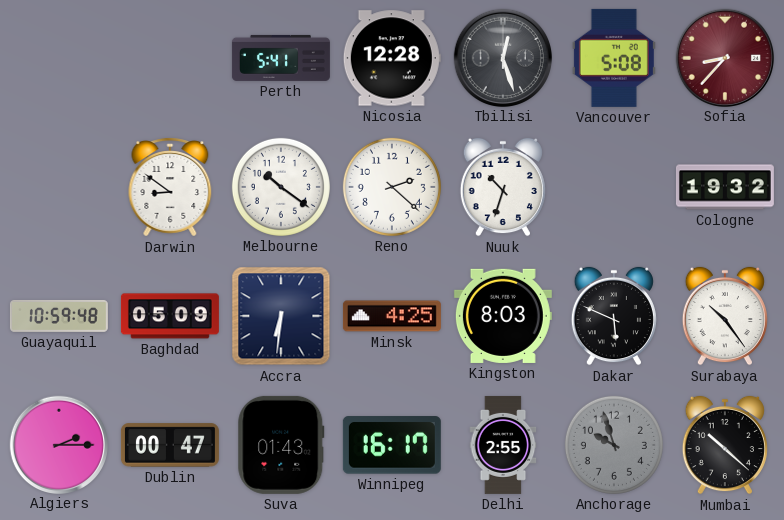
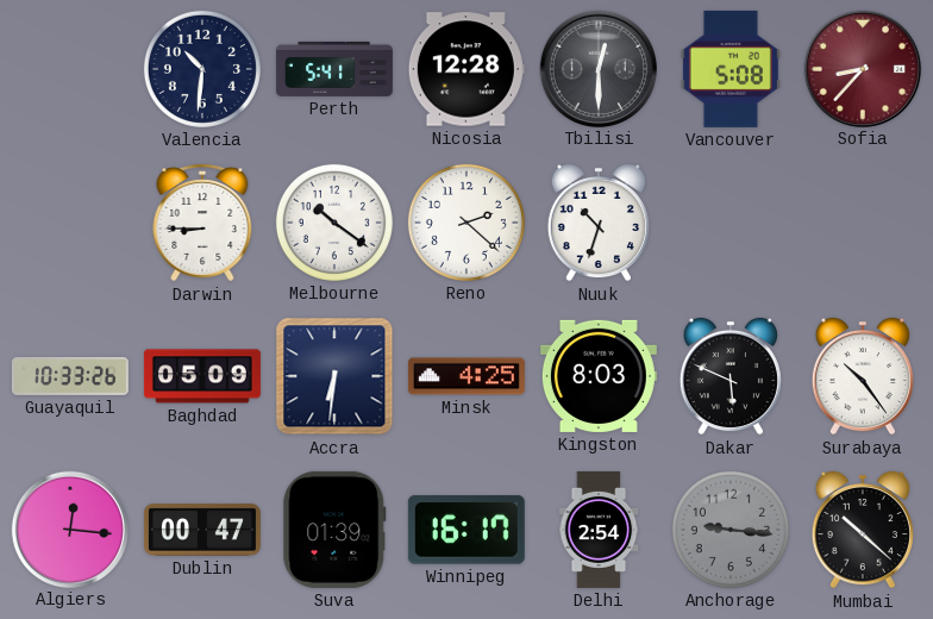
Valencia: none -> 10:31
Tbilisi: 12:27 -> 12:30
Darwin: 8:51 -> 8:45
Cologne: 19:32 -> none
Guayaquil: 10:59 -> 10:33
Algiers: 2:15 -> 12:16
Suva: 01:43 -> 01:39
Delhi: 2:55 -> 2:54
Anchorage: 9:57 -> 9:16
